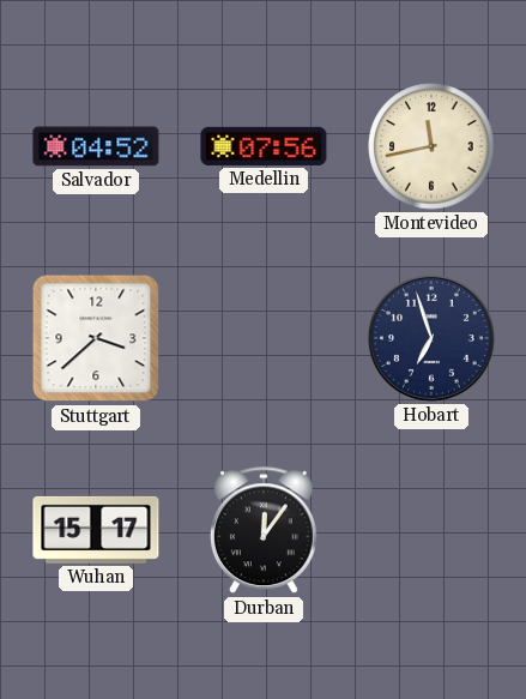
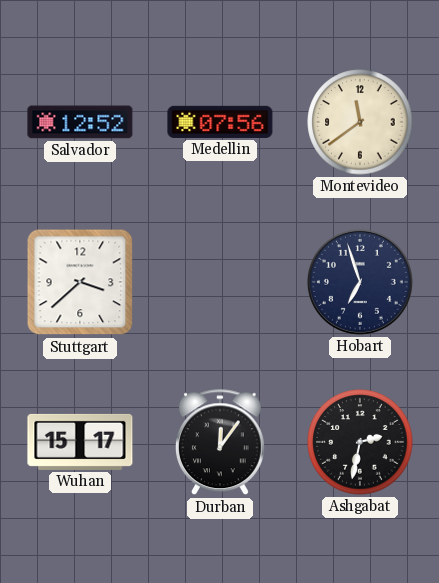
Salvador: 04:52 -> 12:52
Montevideo: 11:43 -> 11:39
Ashgabat: none -> 2:32
